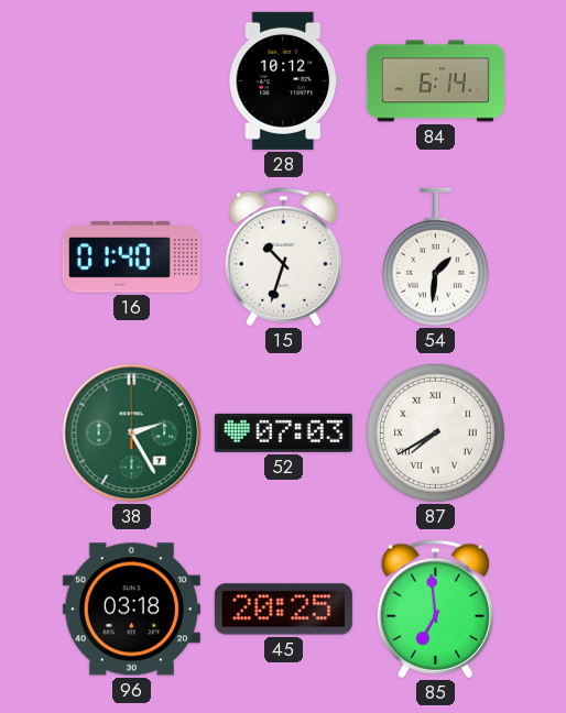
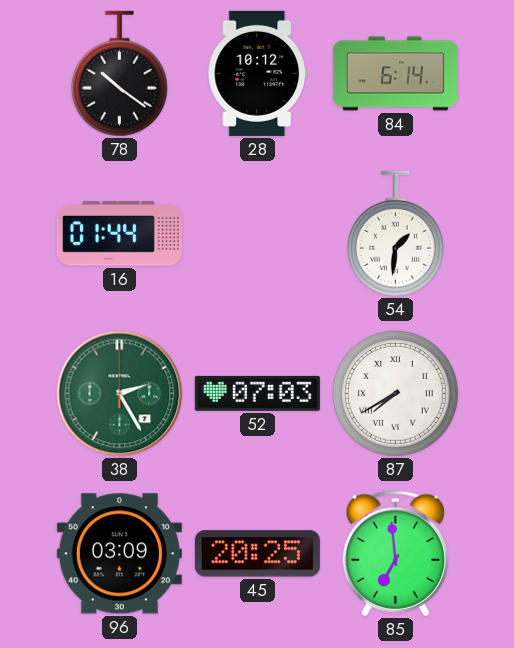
78: none -> 10:21
16: 01:40 -> 01:44
15: 10:33 -> none
96: 03:18 -> 03:09
